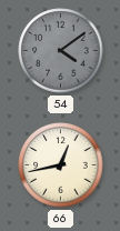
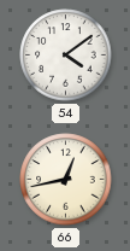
54 dial: grey -> white
